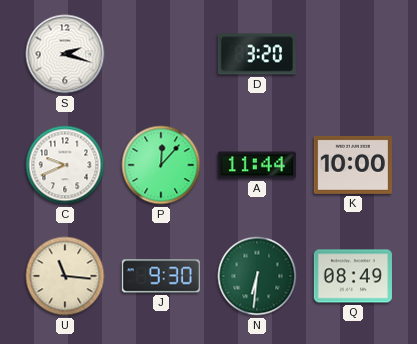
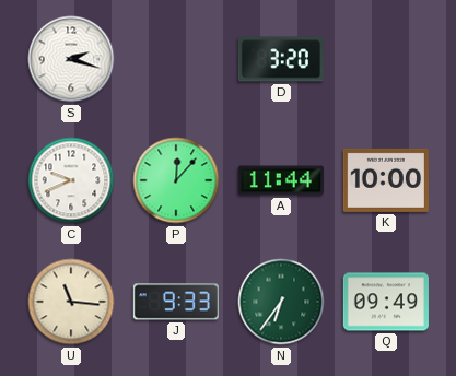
J: 9:30 -> 9:33
N: 6:31 -> 6:36
Q: 08:49 -> 09:49
